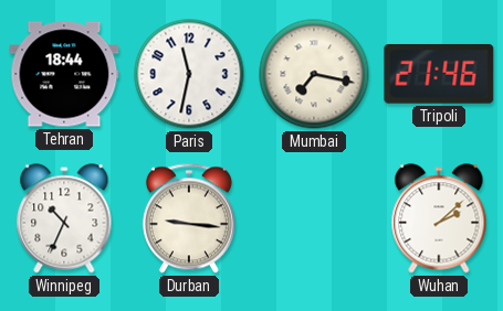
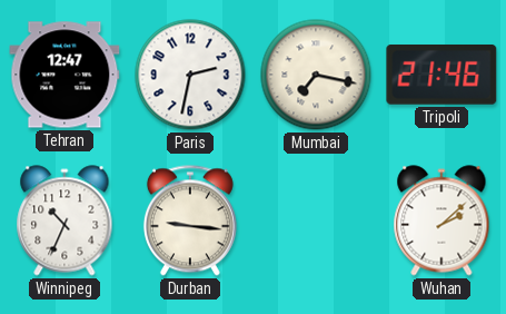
Tehran: 18:44 -> 12:47
Paris: 11:32 -> 2:32
